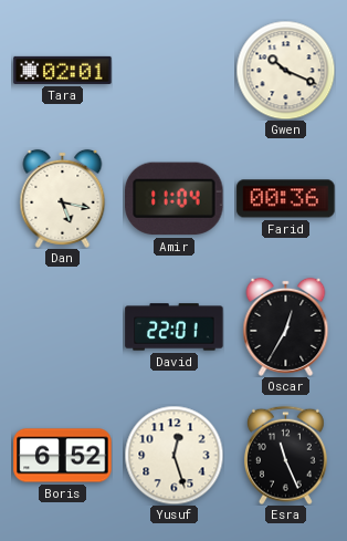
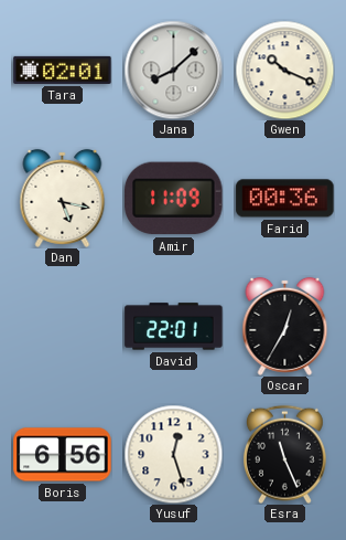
Jana: none -> 8:08
Amir: 11:04 -> 11:09
Boris: 6:52 -> 6:56
